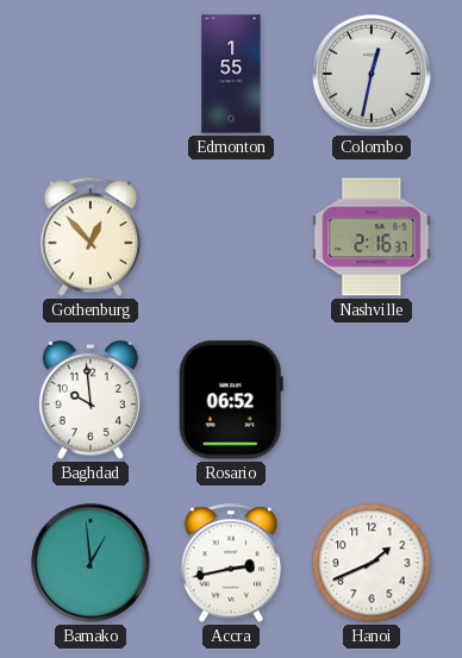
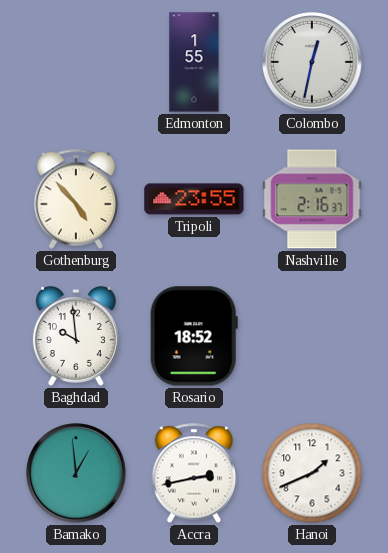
Gothenburg: 12:53 -> 4:53
Tripoli: none -> 23:55
Rosario: 06:52 -> 18:52
